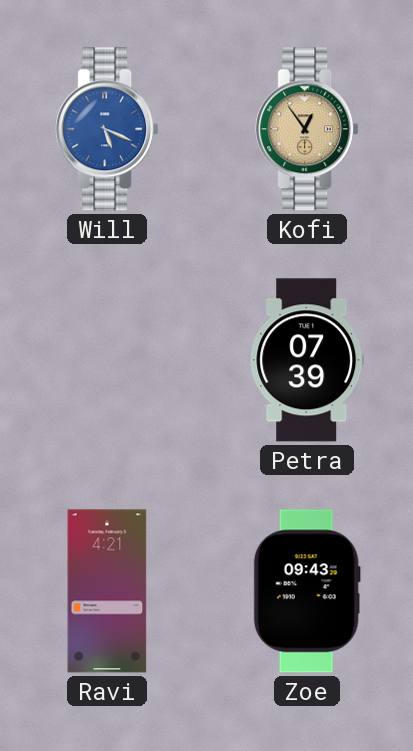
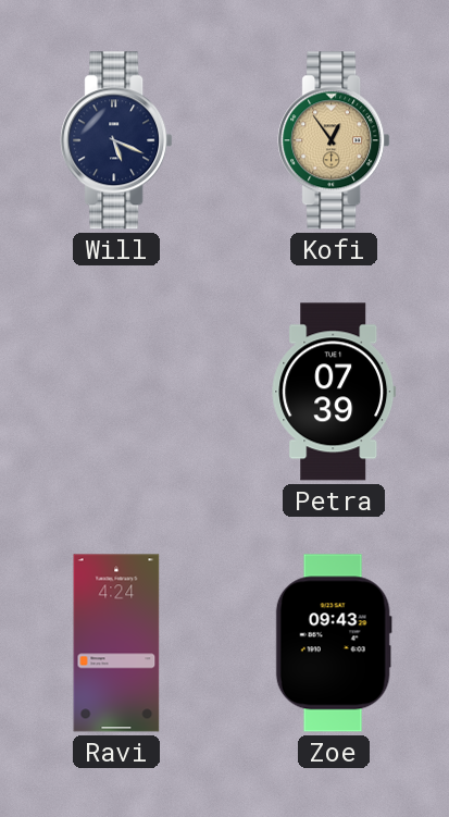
Will dial: blue -> navy
Ravi: 4:21 -> 4:24
